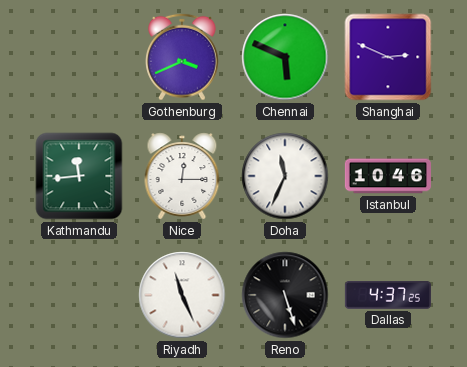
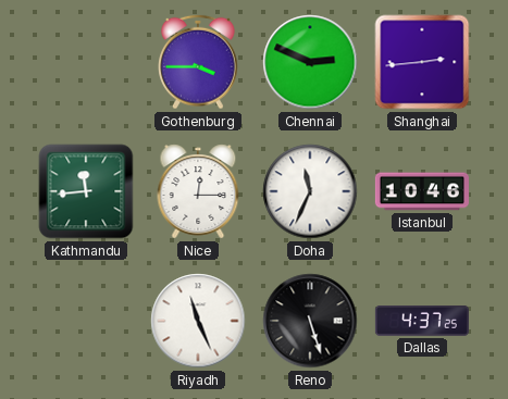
Gothenburg: 3:41 -> 3:45
Chennai: 5:49 -> 2:49
Shanghai: 2:49 -> 2:44
